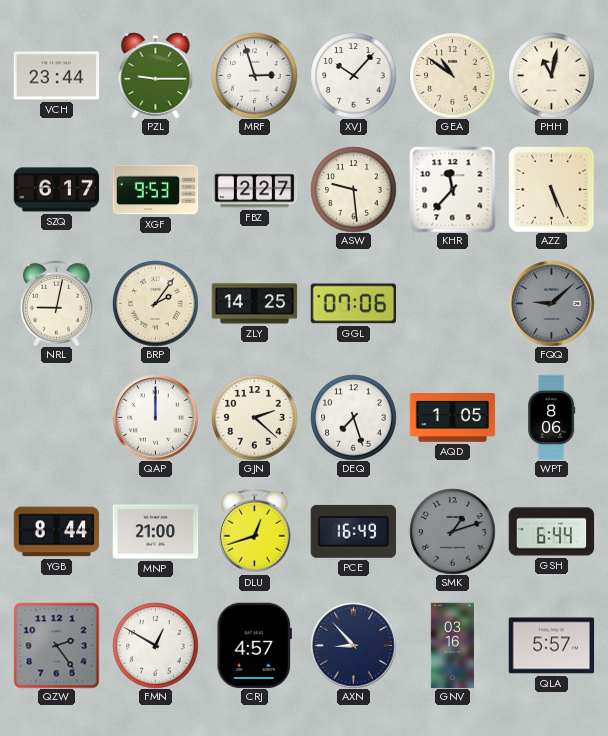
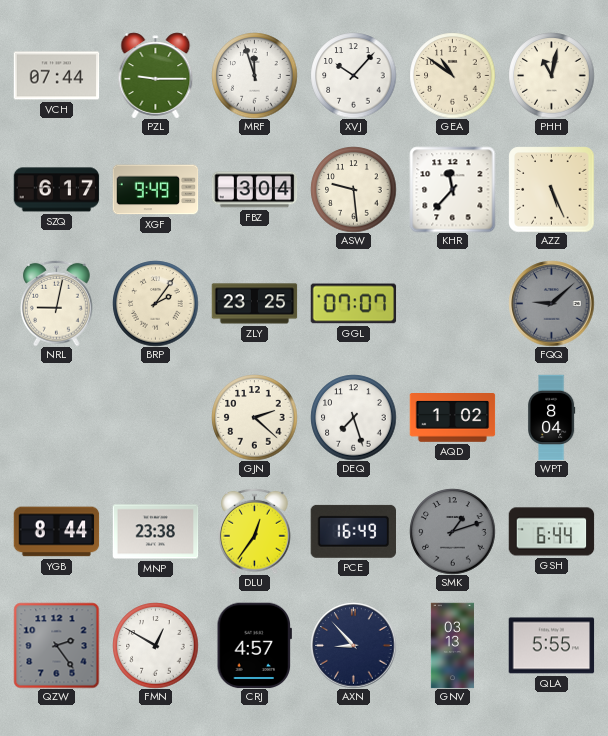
VCH: 23:44 -> 07:44
MRF: 2:57 -> 11:57
XGF: 9:53 -> 9:49
FBZ: 2:27 -> 3:04
ZLY: 14:25 -> 23:25
GGL: 07:06 -> 07:07
QAP: 12:00 -> none
AQD: 1:05 -> 1:02
WPT: 8:06 -> 8:04
MNP: 21:00 -> 23:38
DLU: 12:42 -> 12:36
GNV: 03:16 -> 03:13
QLA: 5:57 -> 5:55
